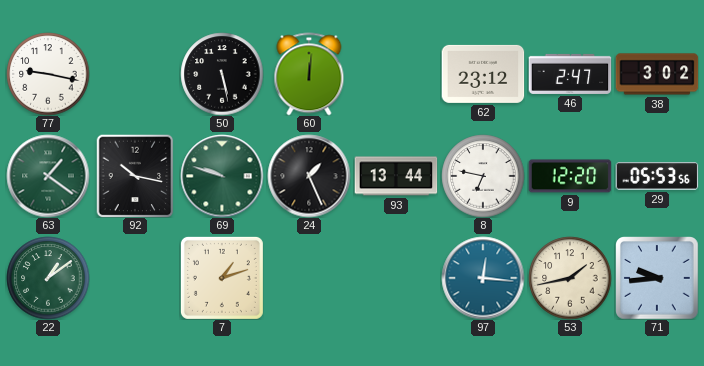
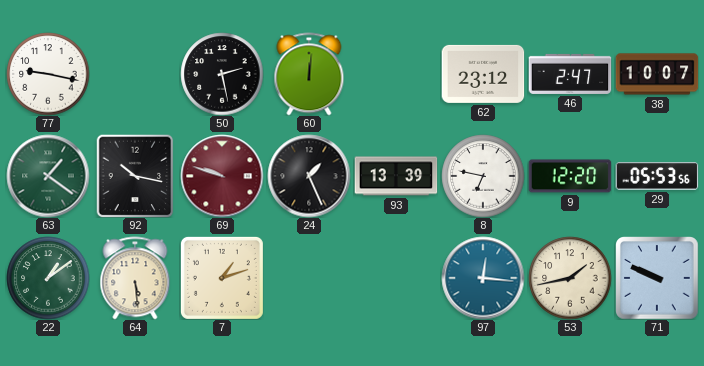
50: 5:28 -> 2:28
38: 3:02 -> 10:07
69 dial: green -> burgundy
93: 13:44 -> 13:39
64: none -> 5:29
71: 9:44 -> 9:49
